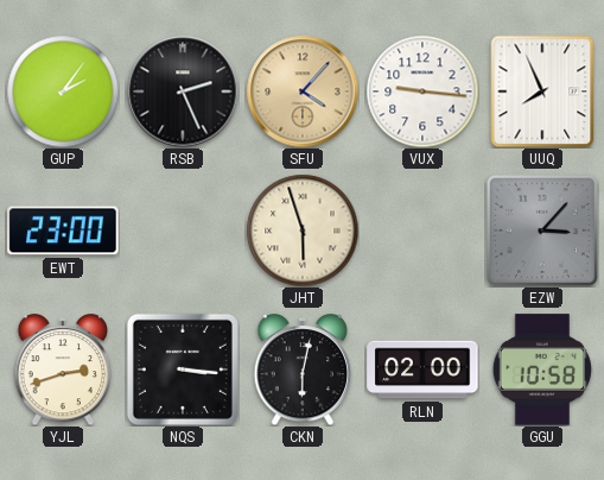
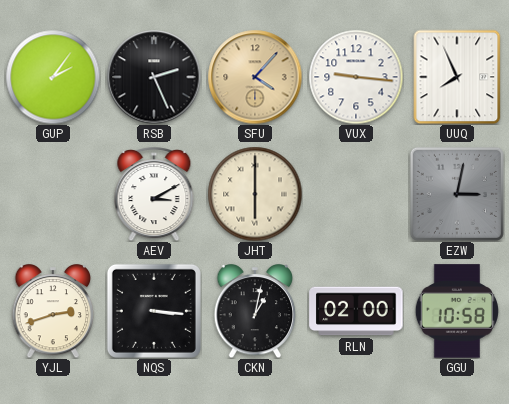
EWT: 23:00 -> none
AEV: none -> 3:10
JHT: 5:57 -> 6:00
EZW: 3:07 -> 3:02
CKN: 6:02 -> 1:02
